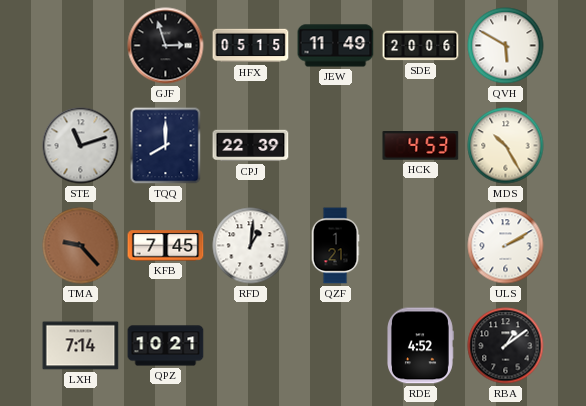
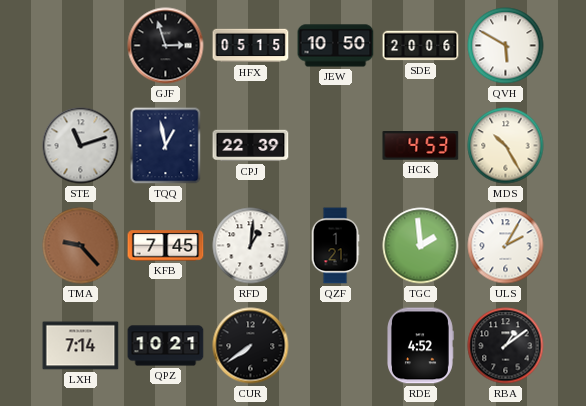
JEW: 11:49 -> 10:50
TQQ: 8:00 -> 12:58
TGC: none -> 1:59
ULS: 2:10 -> 2:05
CUR: none -> 7:39
